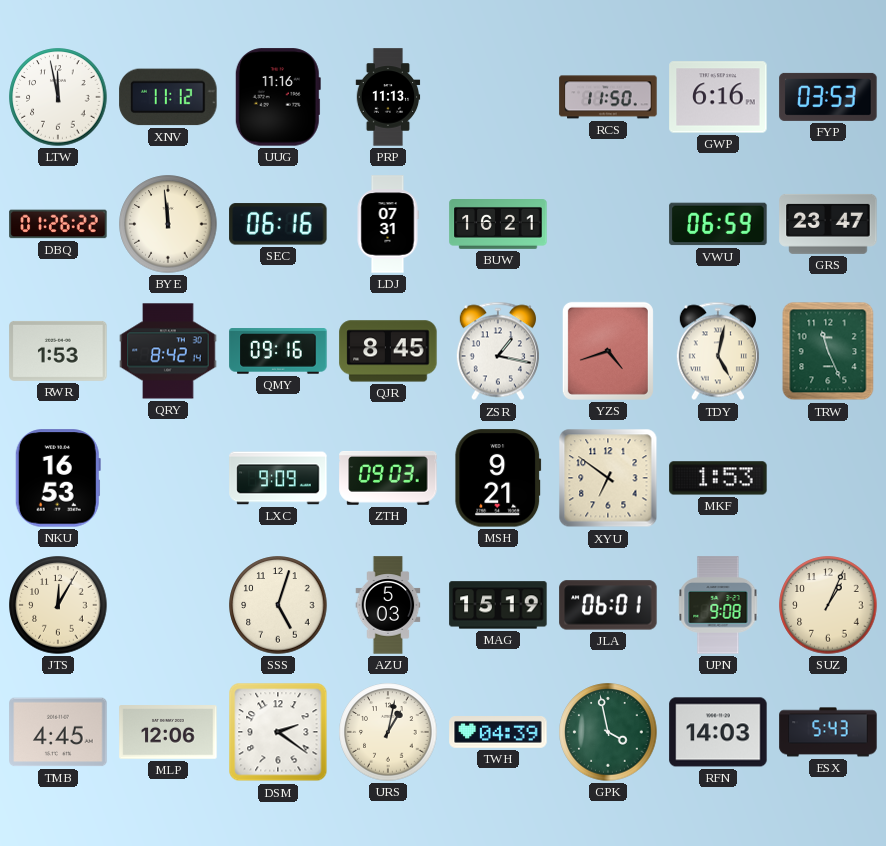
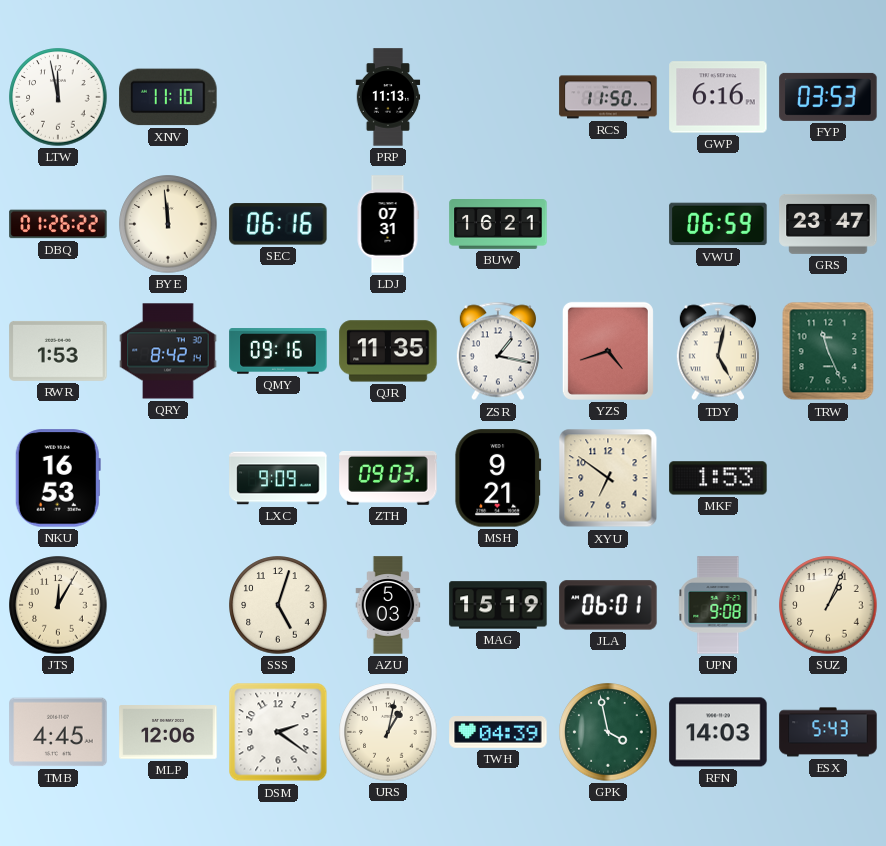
XNV: 11:12 -> 11:10
UUG: 11:16 -> none
QJR: 8:45 -> 11:35
